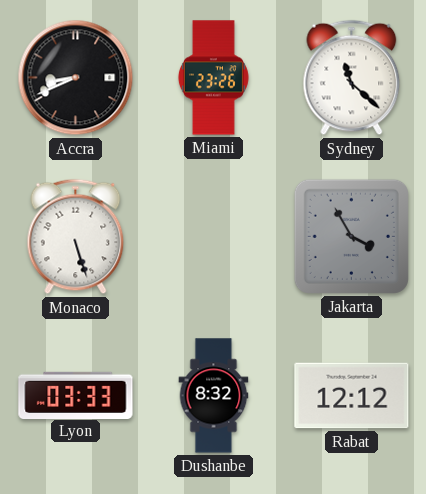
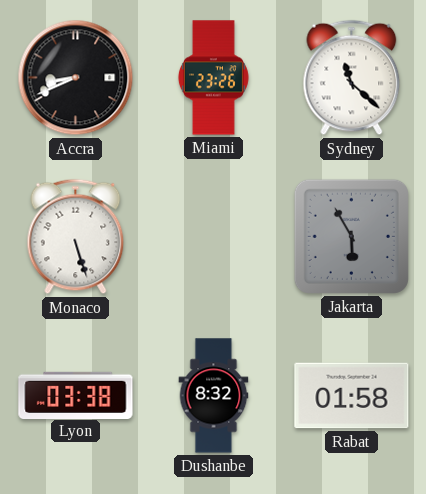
Jakarta: 3:55 -> 5:55
Lyon: 03:33 -> 03:38
Rabat: 12:12 -> 01:58
